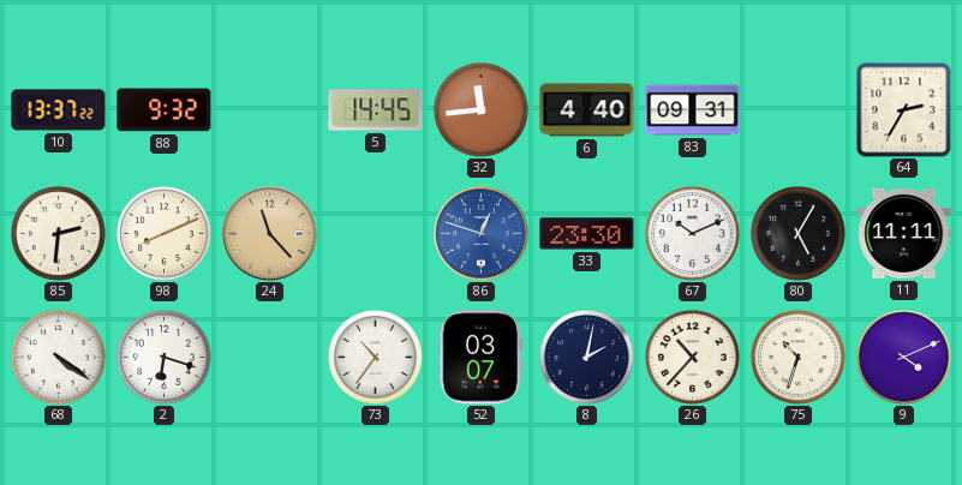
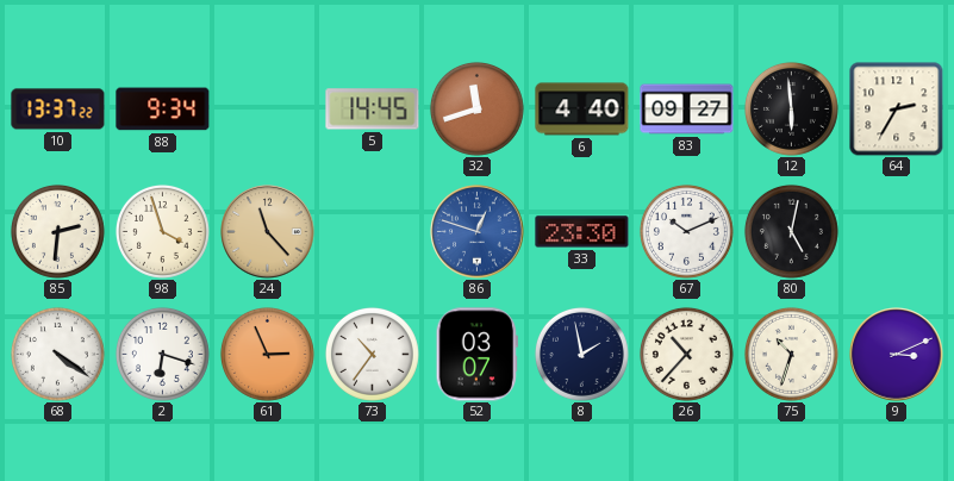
88: 9:32 -> 9:34
32: 11:44 -> 11:42
83: 09:31 -> 09:27
12: none -> 5:59
98: 8:11 -> 3:57
80: 5:05 -> 5:02
11: 11:11 -> none
61: none -> 2:56
8: 2:02 -> 1:58
9: 4:11 -> 3:11
